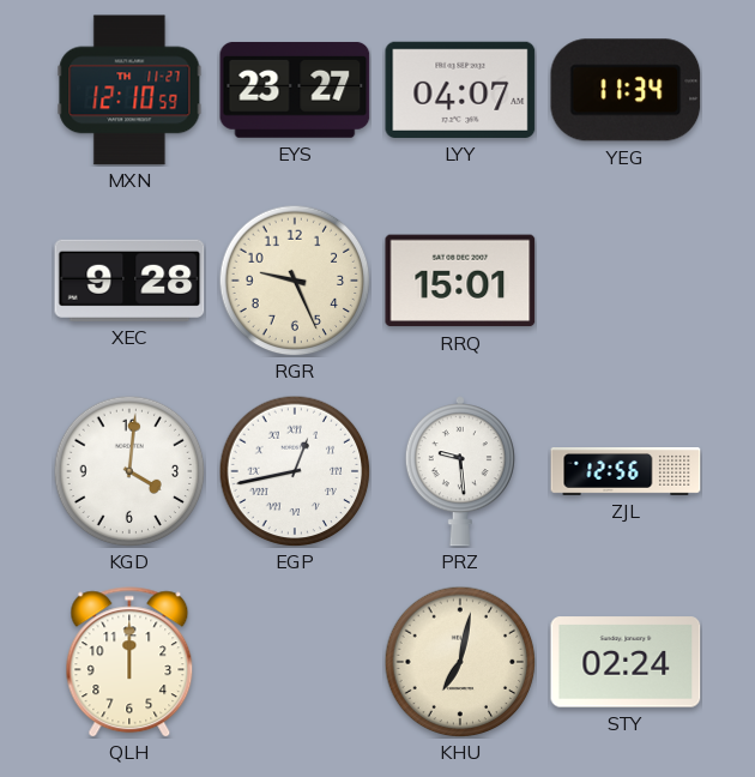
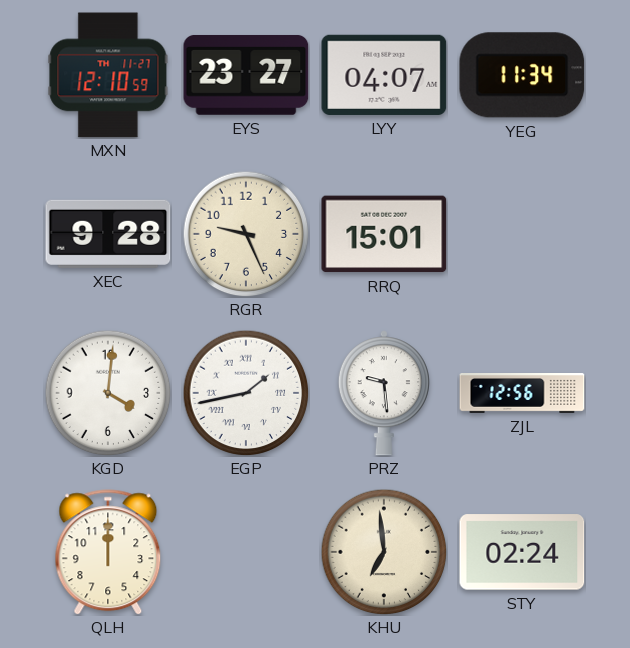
EGP: 12:43 -> 1:43
KHU: 7:02 -> 6:59
